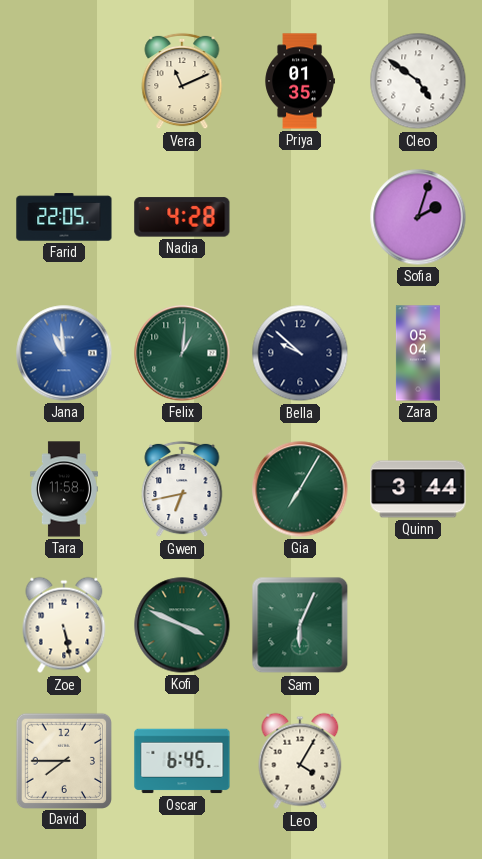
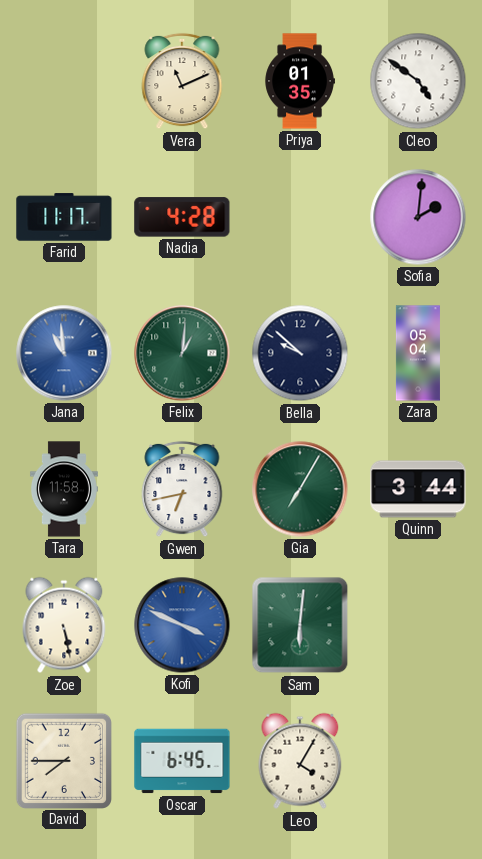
Farid: 22:05 -> 11:17
Sofia: 2:03 -> 2:01
Kofi dial: green -> blue
Sam: 6:04 -> 6:01
